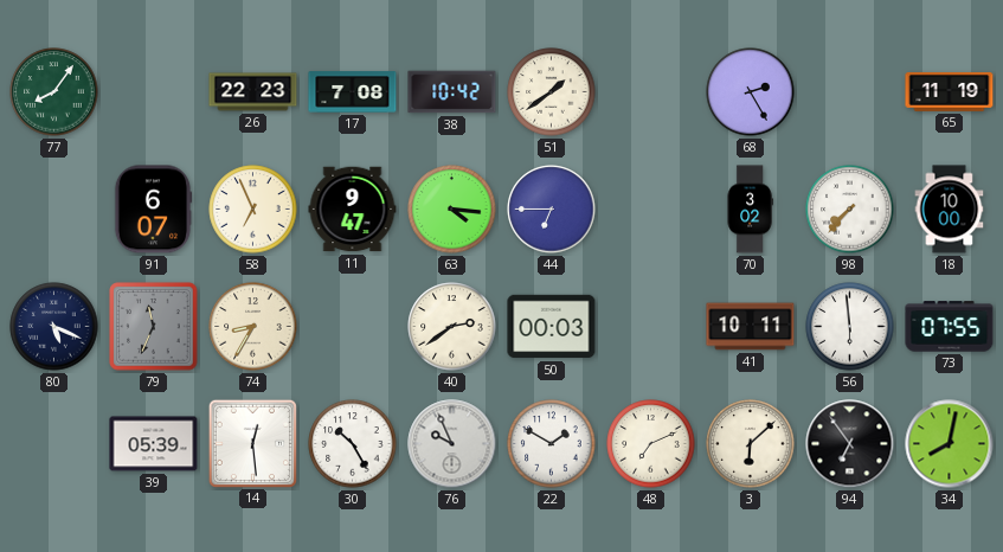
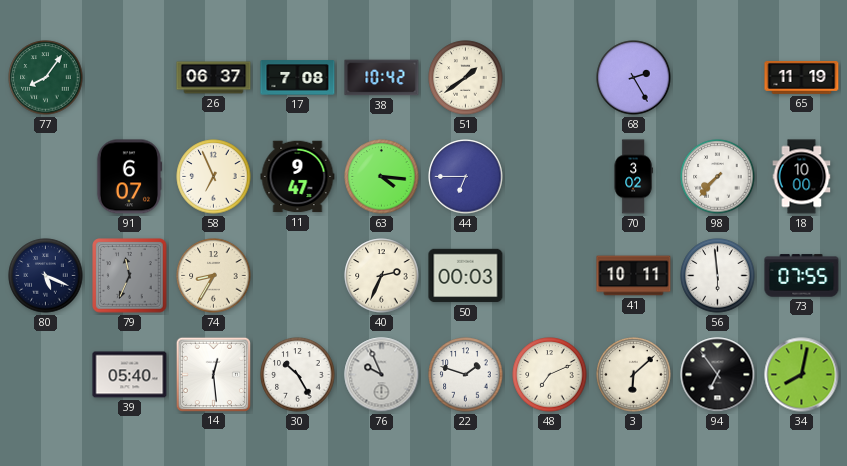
26: 22:23 -> 06:37
40: 2:39 -> 2:34
39: 05:39 -> 05:40
22: 1:50 -> 1:48
